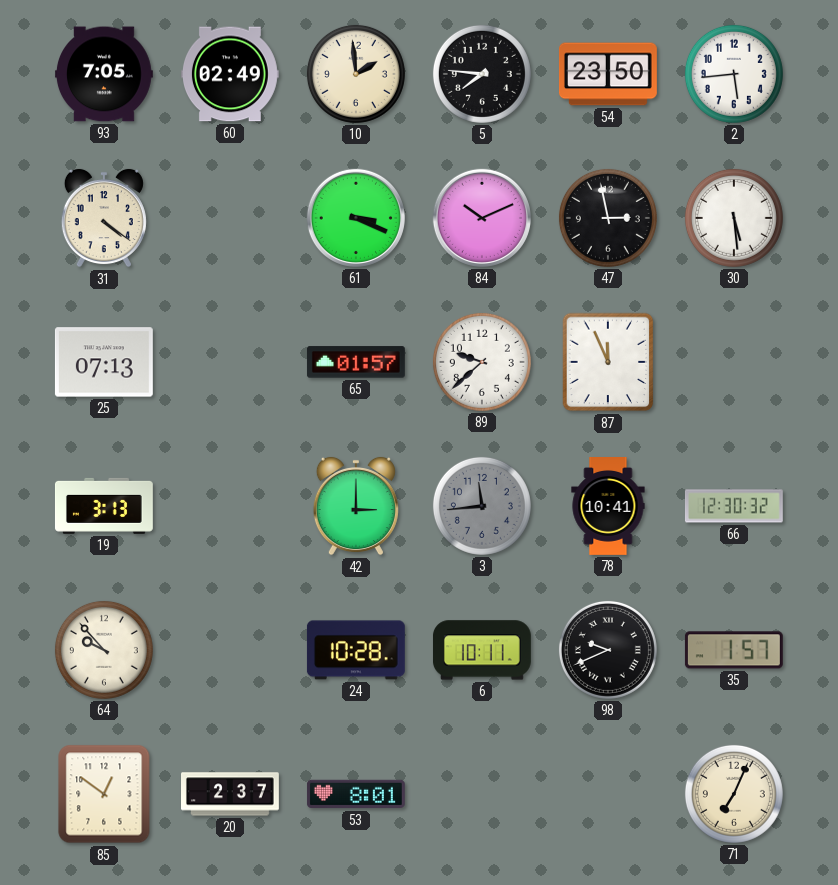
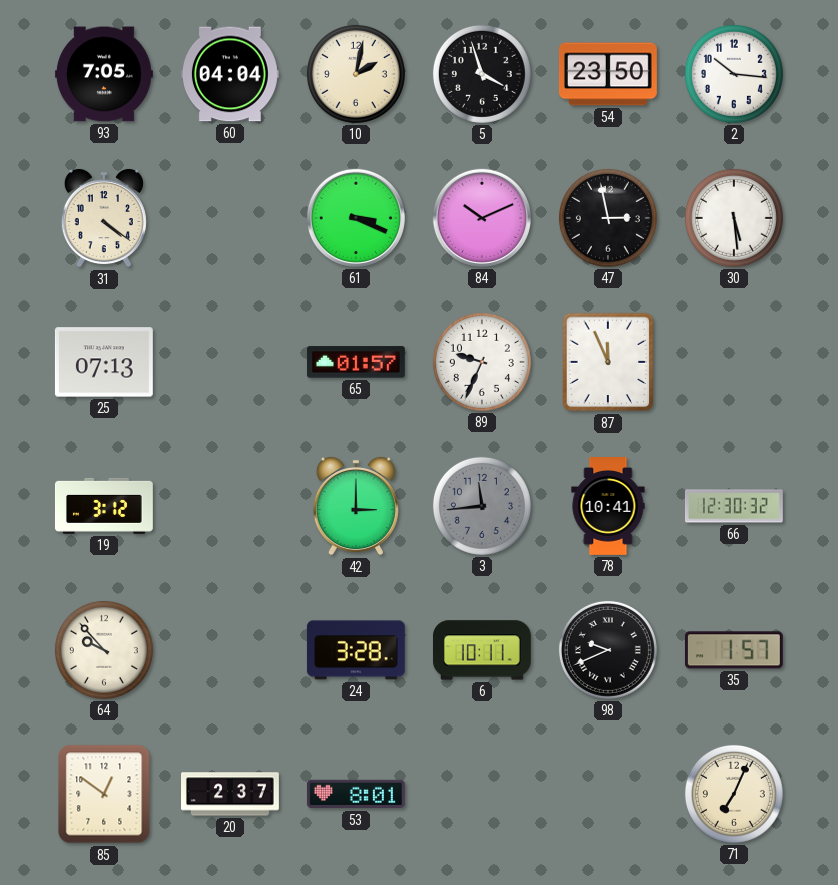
60: 02:49 -> 04:04
10: 1:59 -> 2:02
5: 7:46 -> 3:57
2: 5:44 -> 10:16
89: 9:38 -> 9:34
19: 3:13 -> 3:12
24: 10:28 -> 3:28
